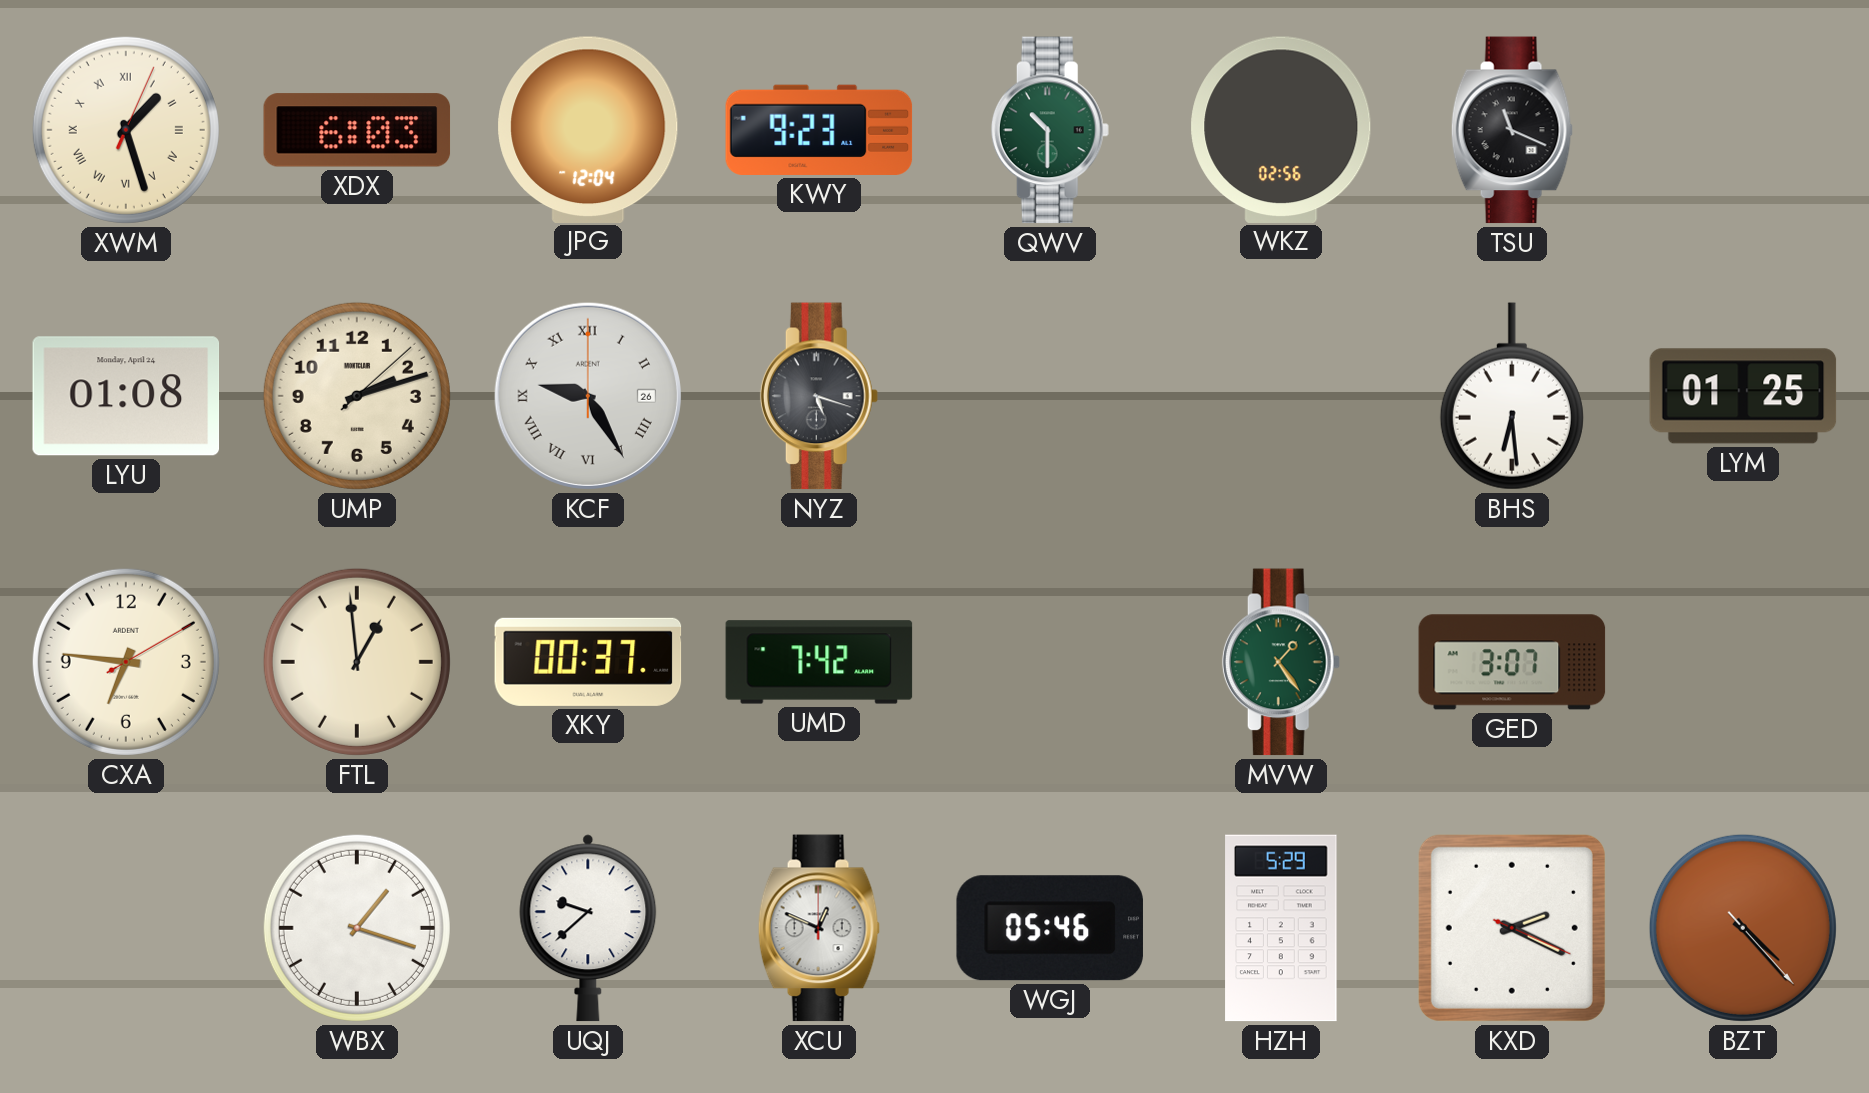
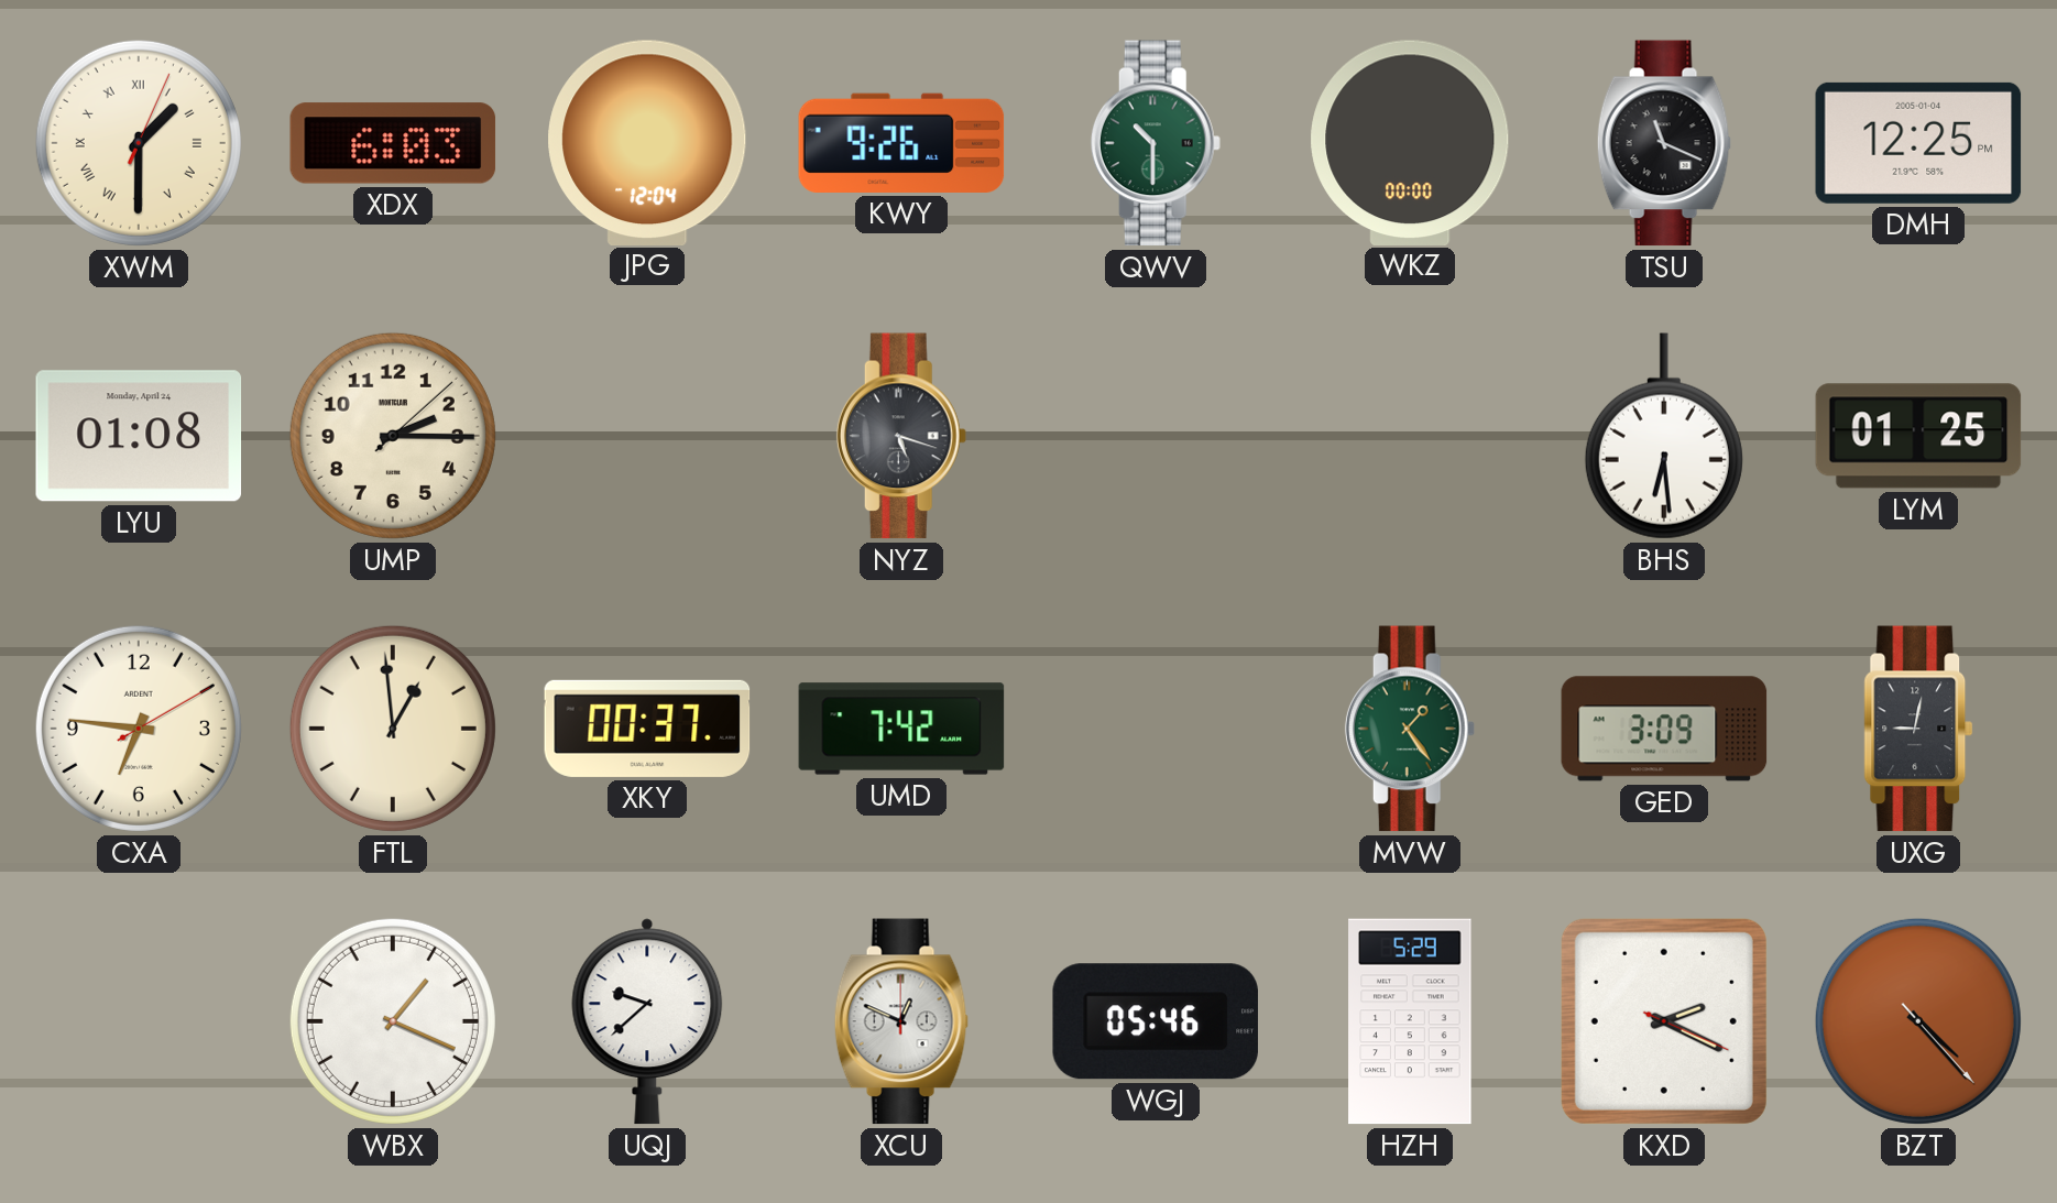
XWM: 1:27 -> 1:30
KWY: 9:23 -> 9:26
WKZ: 02:56 -> 00:00
DMH: none -> 12:25
UMP: 2:12 -> 2:15
KCF: 9:25 -> none
GED: 3:07 -> 3:09
UXG: none -> 9:02
WBX: 1:18 -> 1:19
